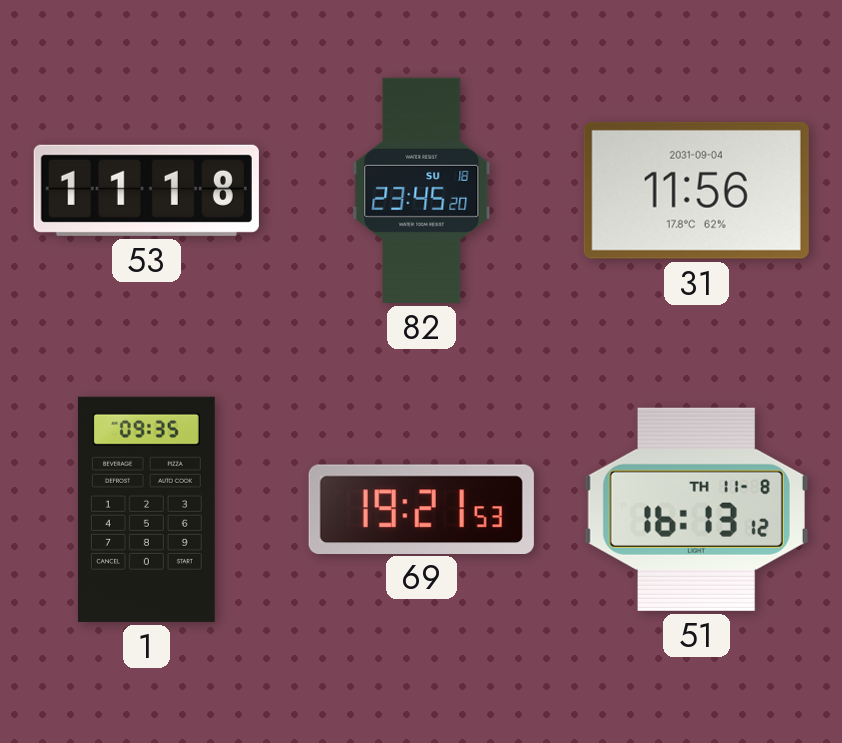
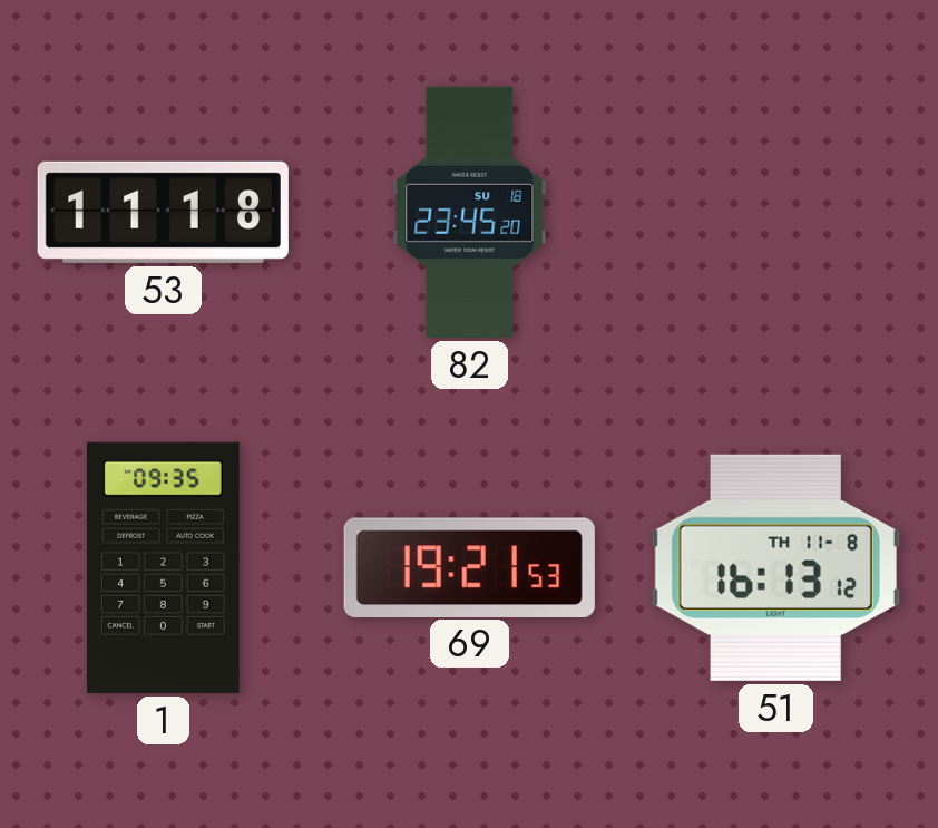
31: 11:56 -> none
